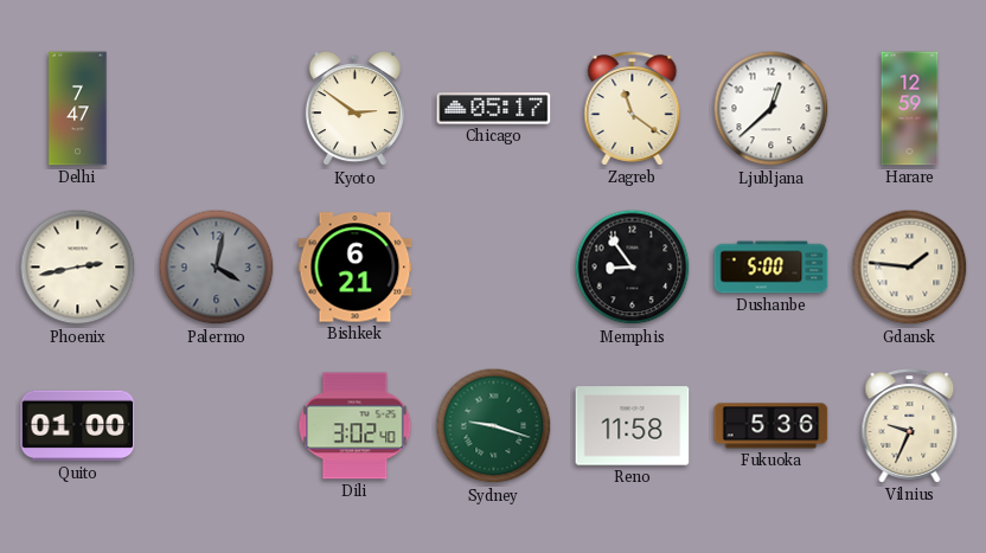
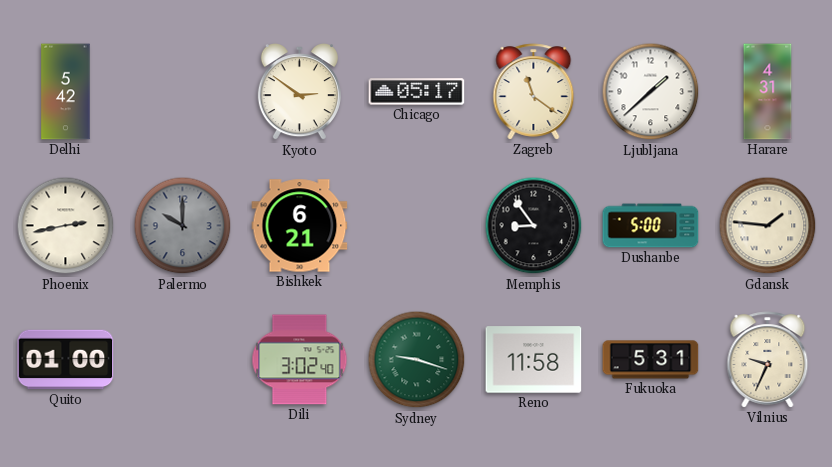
Delhi: 7:47 -> 5:42
Ljubljana: 12:38 -> 1:38
Harare: 12:59 -> 4:31
Palermo: 4:02 -> 10:00
Fukuoka: 5:36 -> 5:31
